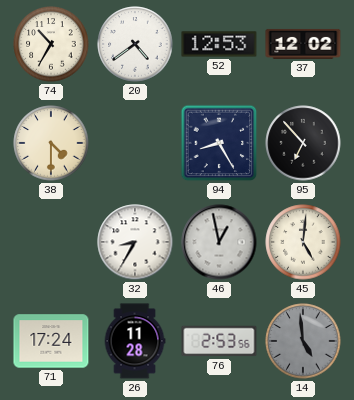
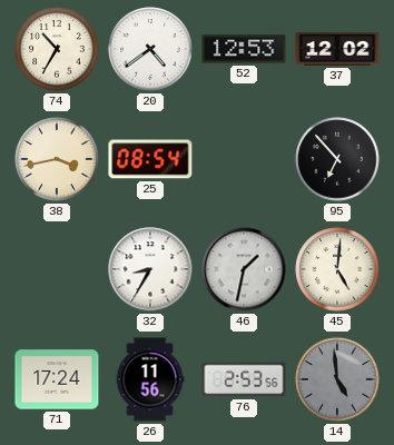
38: 4:30 -> 3:43
25: none -> 08:54
94: 8:25 -> none
46: 12:58 -> 1:32
26: 11:28 -> 11:56
